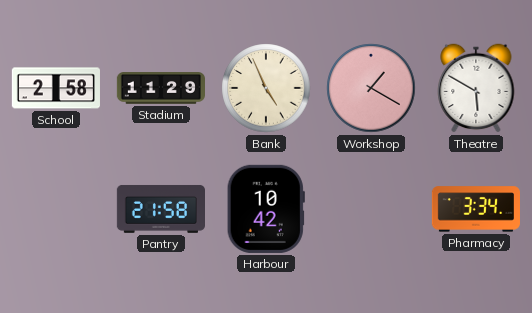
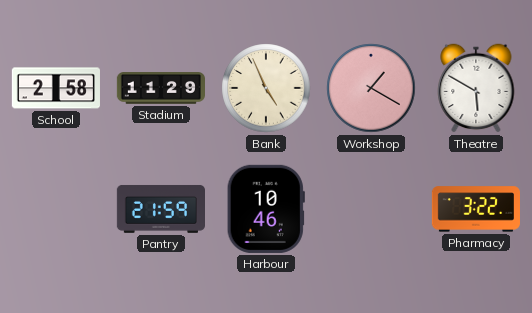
Pantry: 21:58 -> 21:59
Harbour: 10:42 -> 10:46
Pharmacy: 3:34 -> 3:22
